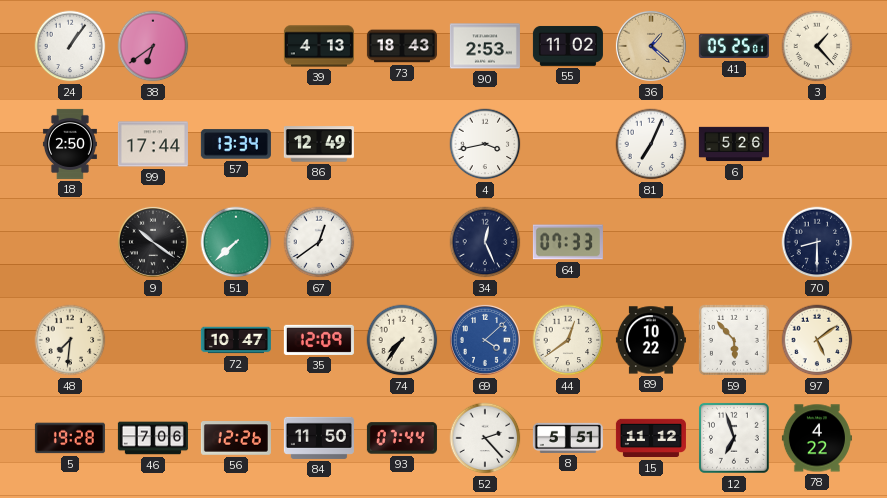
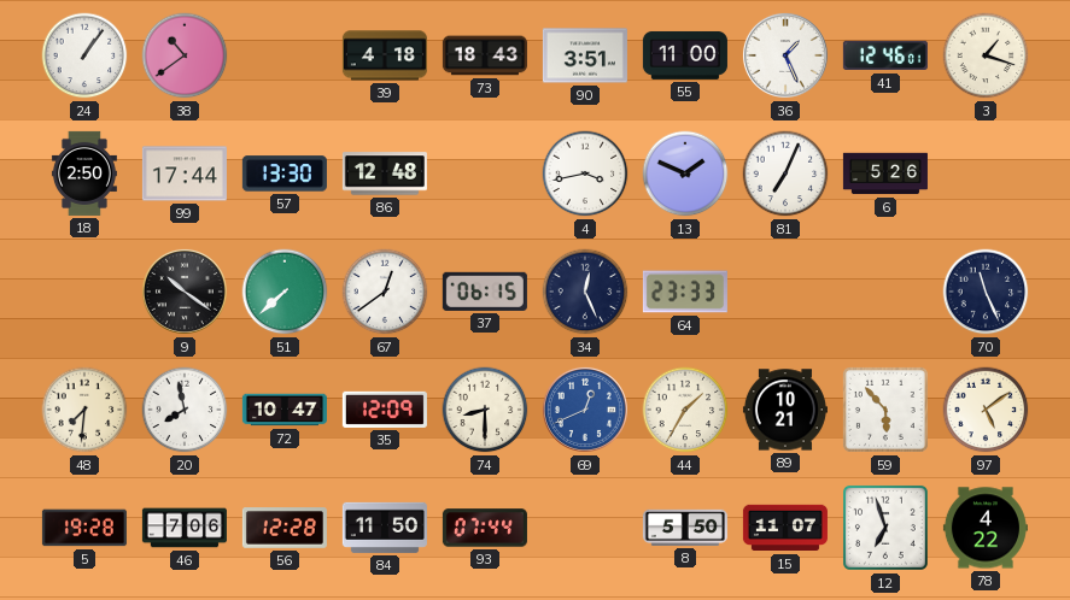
38: 6:39 -> 10:39
39: 4:13 -> 4:18
90: 2:53 -> 3:51
55: 11:02 -> 11:00
36: 1:22 -> 1:26
36 dial: champagne -> white
41: 05:25 -> 12:46
3: 1:23 -> 1:18
57: 13:34 -> 13:30
86: 12:49 -> 12:48
13: none -> 1:49
37: none -> 06:15
64: 07:33 -> 23:33
70: 8:30 -> 11:26
20: none -> 7:58
74: 7:36 -> 8:30
69: 4:08 -> 12:41
44: 12:39 -> 1:35
89: 10:22 -> 10:21
56: 12:26 -> 12:28
52: 2:23 -> none
8: 5:51 -> 5:50
15: 11:12 -> 11:07
